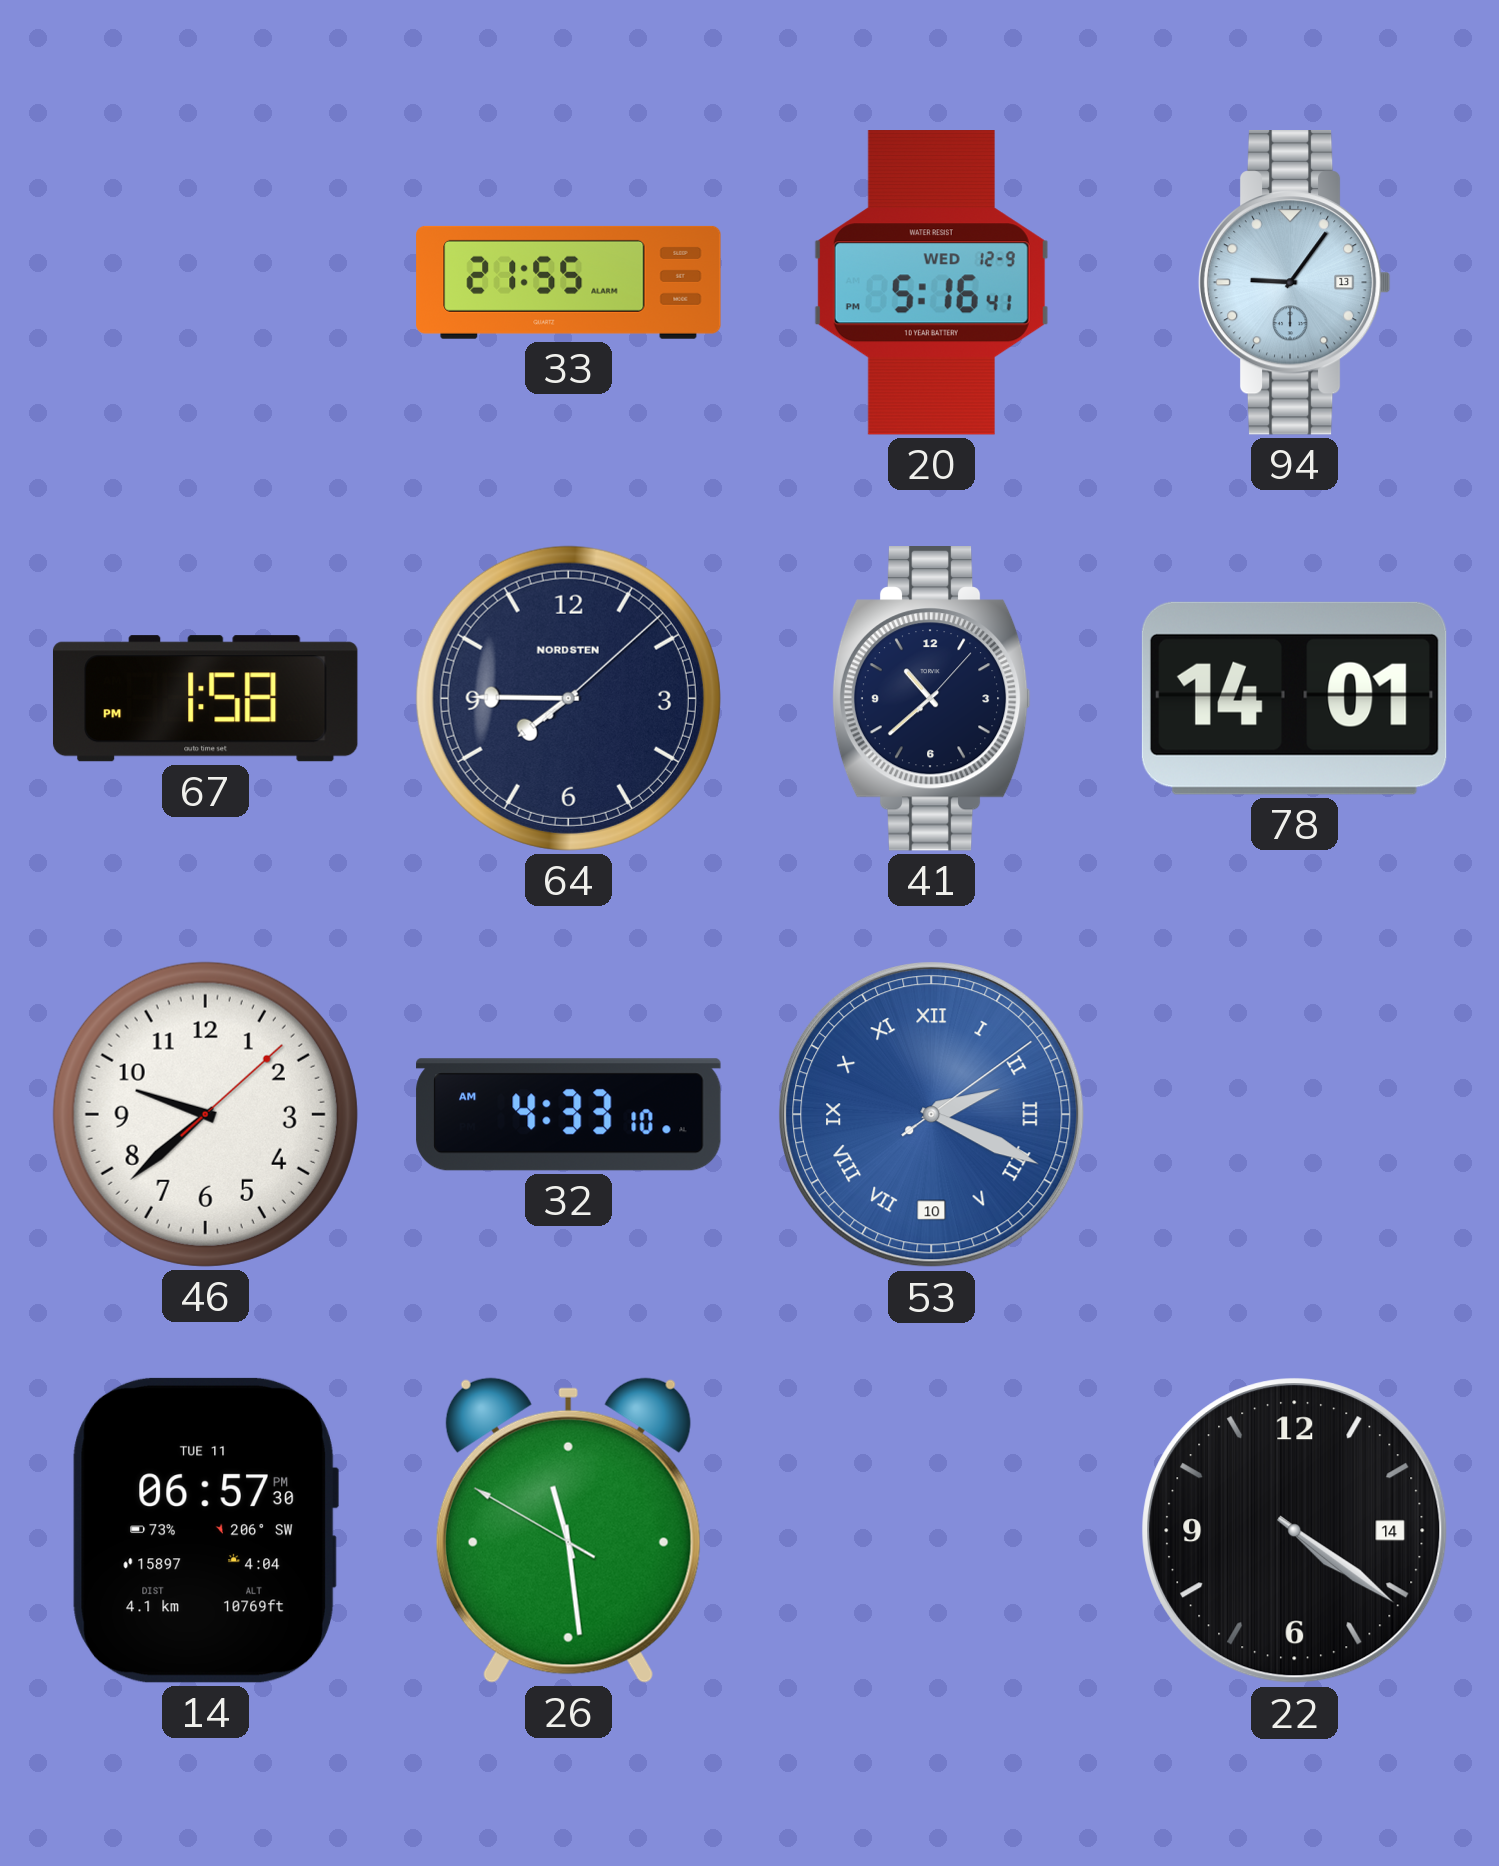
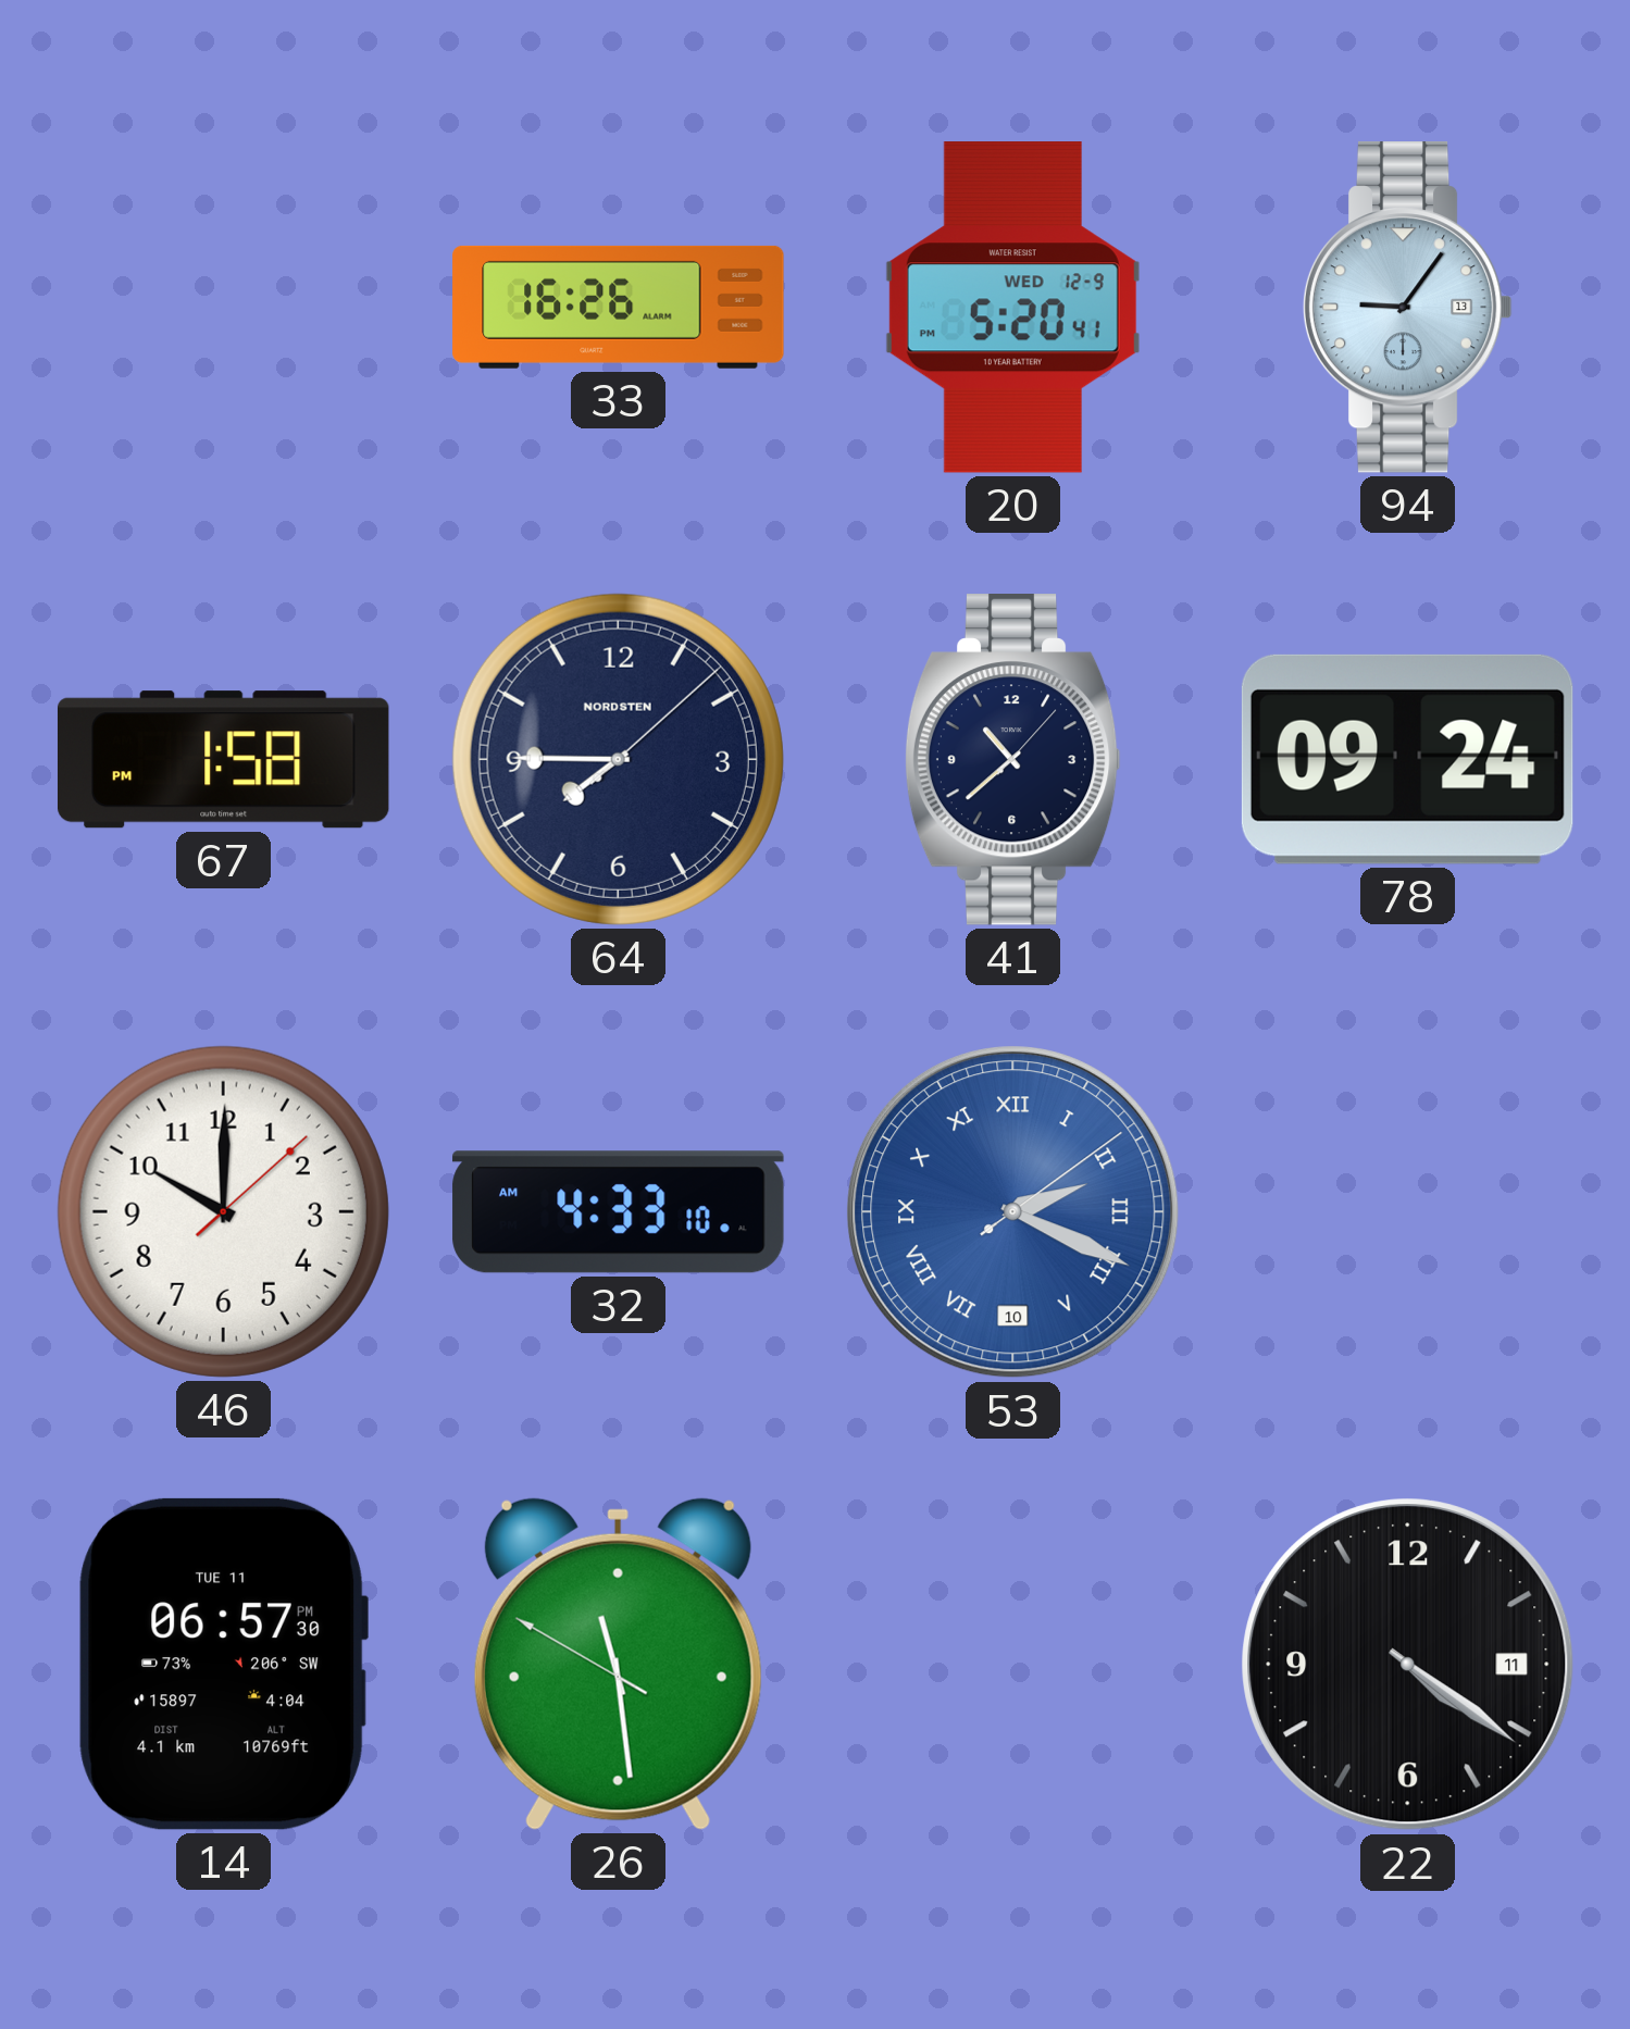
33: 21:55 -> 16:26
20: 5:16 -> 5:20
78: 14:01 -> 09:24
46: 9:38 -> 10:00
22 date: 14 -> 11
